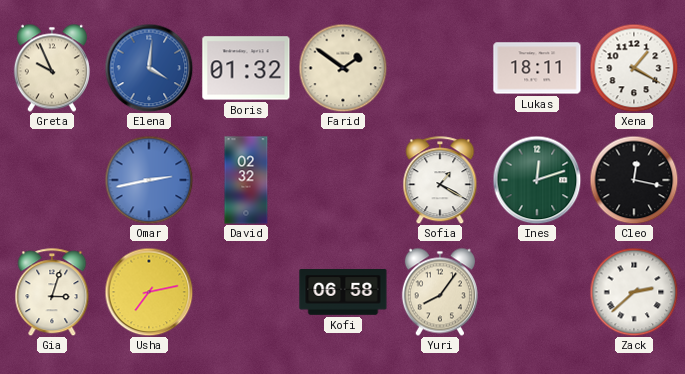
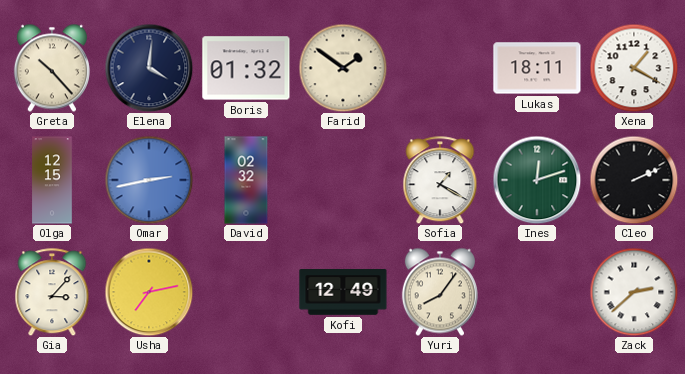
Greta: 9:56 -> 10:23
Elena dial: blue -> navy
Olga: none -> 12:15
Cleo: 12:17 -> 2:11
Gia: 3:03 -> 3:07
Kofi: 06:58 -> 12:49
